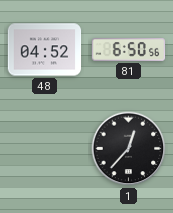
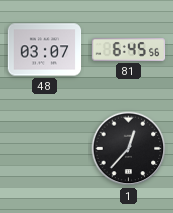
48: 04:52 -> 03:07
81: 6:50 -> 6:45
